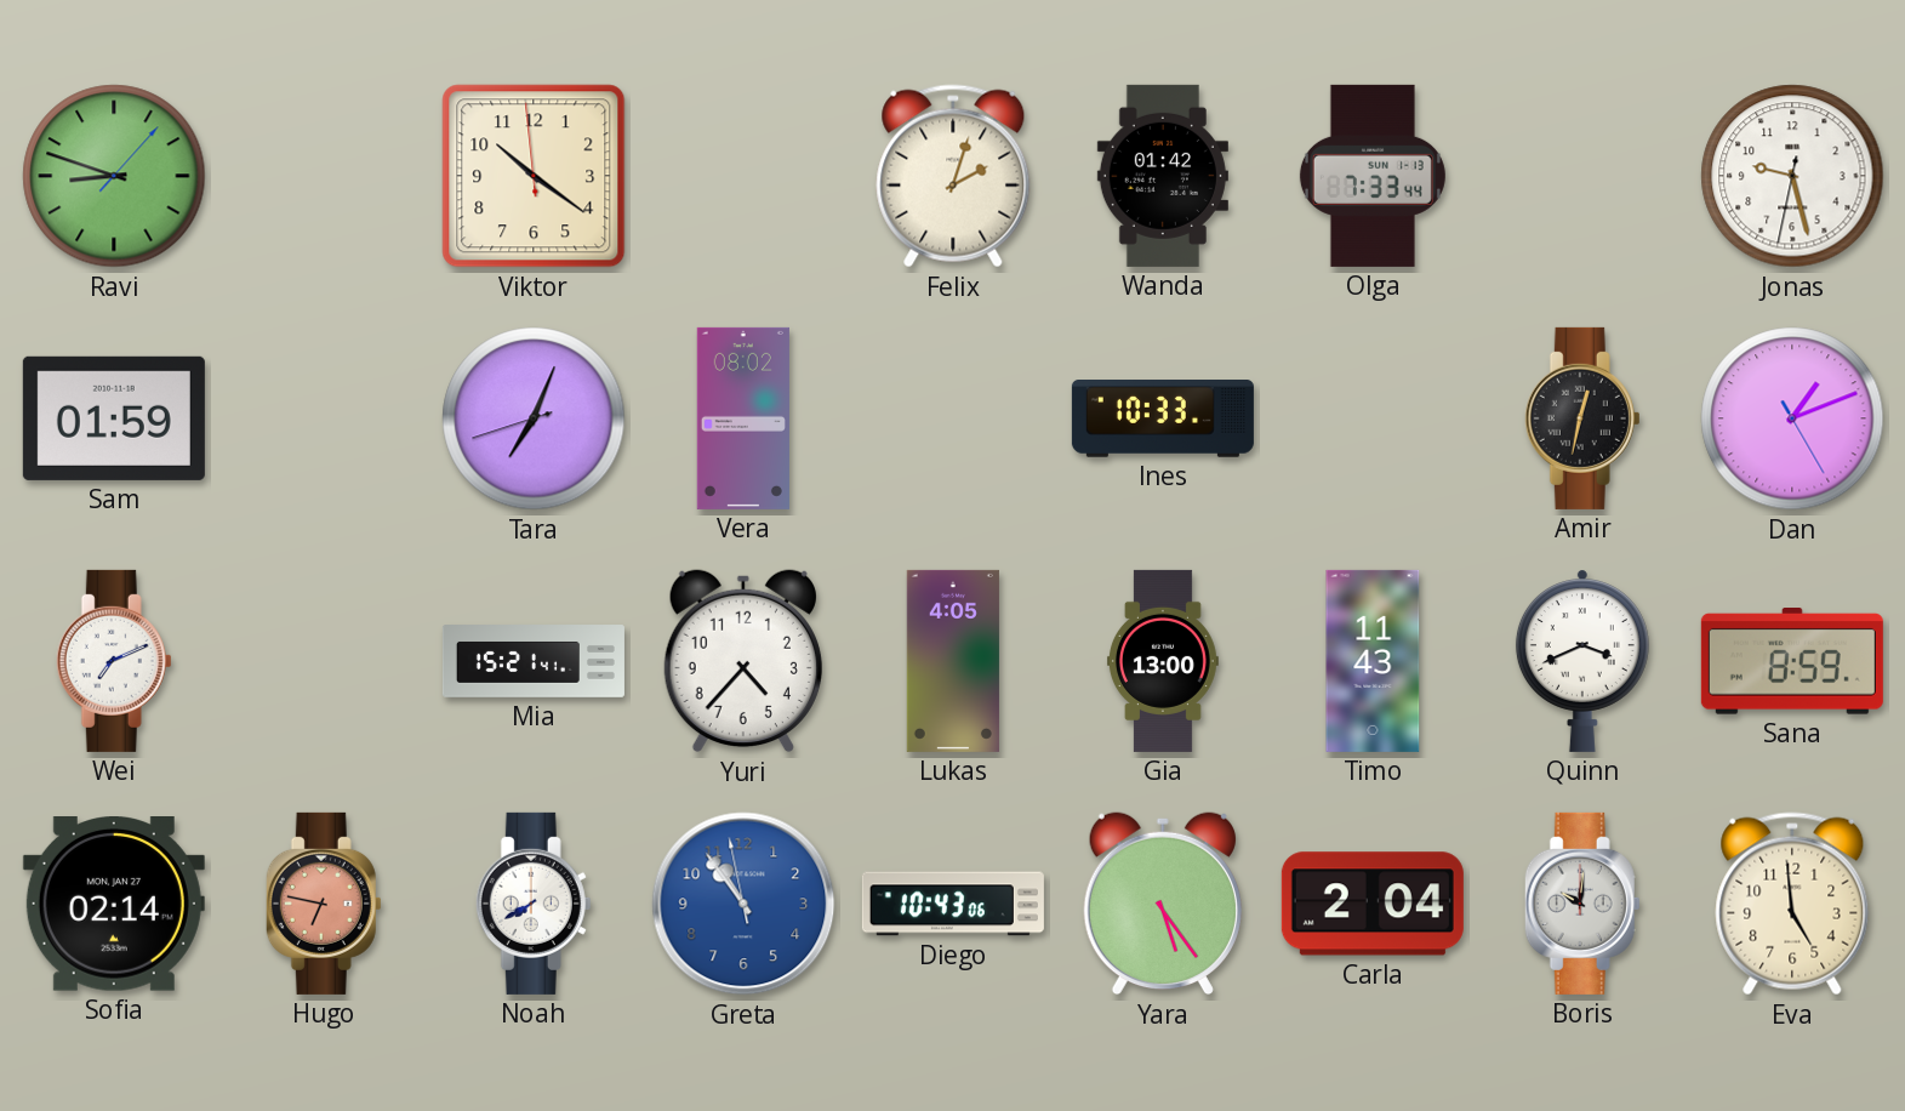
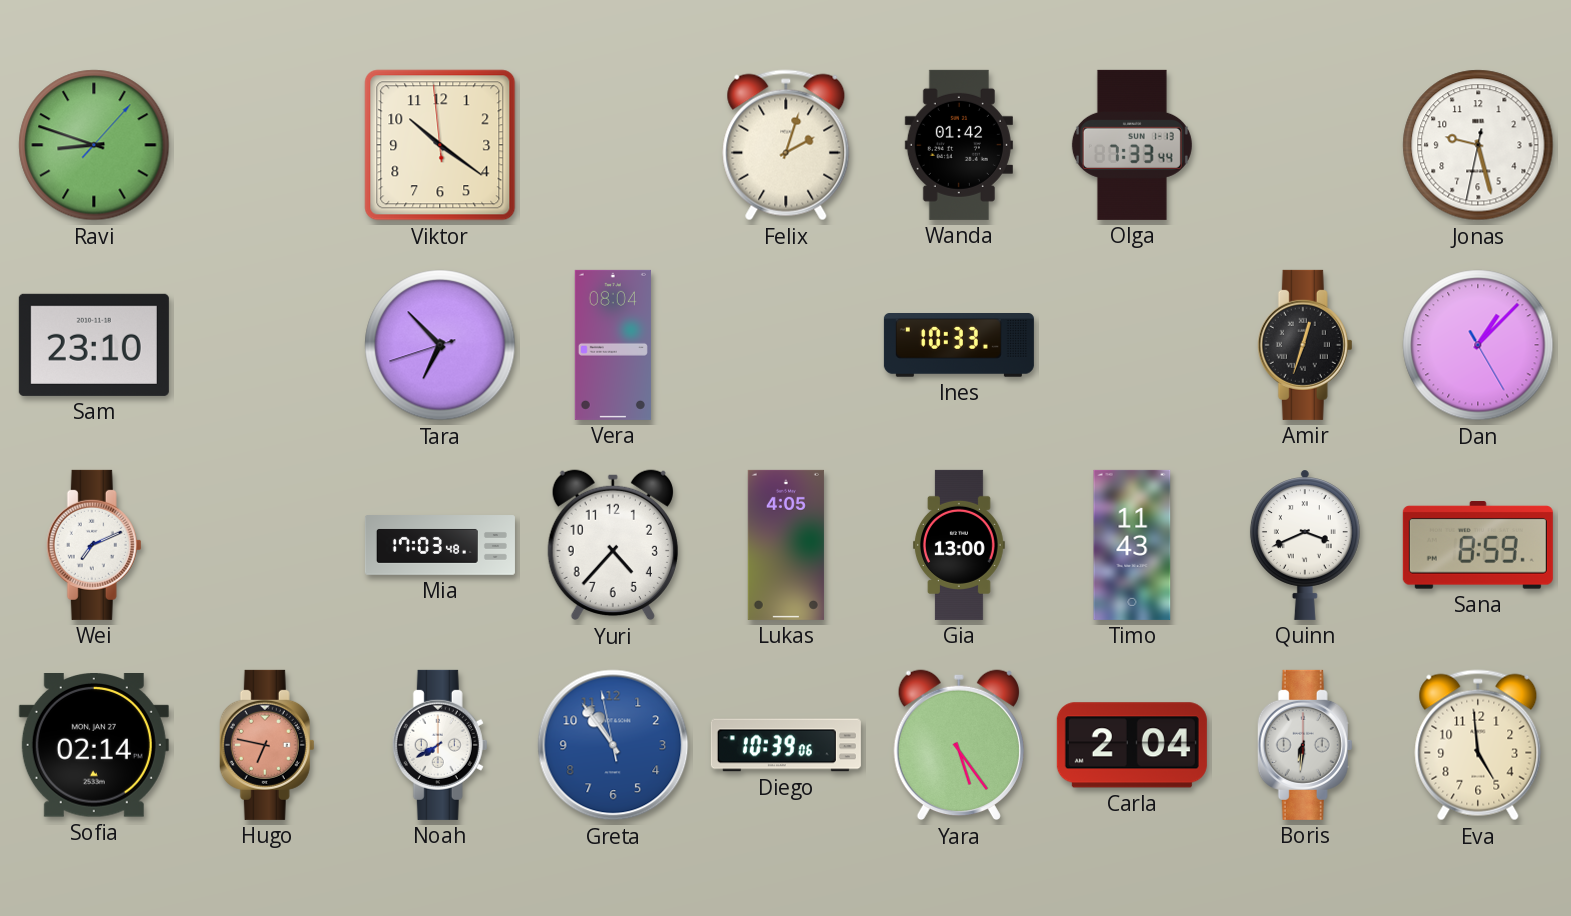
Sam: 01:59 -> 23:10
Tara: 7:03 -> 6:52
Vera: 08:02 -> 08:04
Amir: 12:32 -> 12:33
Dan: 1:11 -> 1:07
Mia: 15:21 -> 17:03
Diego: 10:43 -> 10:39
Boris: 10:01 -> 6:31
